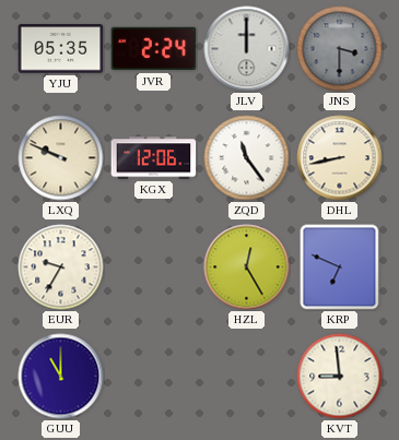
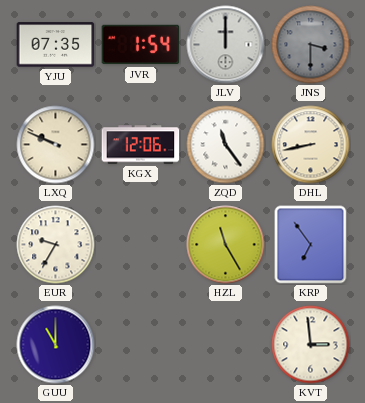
YJU: 05:35 -> 07:35
JVR: 2:24 -> 1:54
HZL: 12:25 -> 11:25
KRP: 6:49 -> 6:54
KVT: 8:59 -> 2:59
